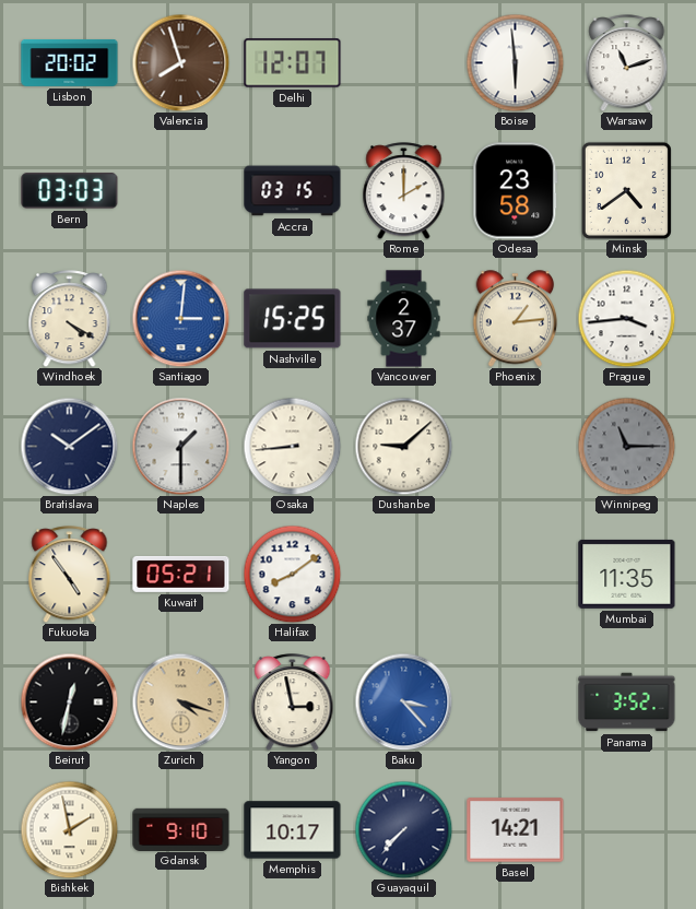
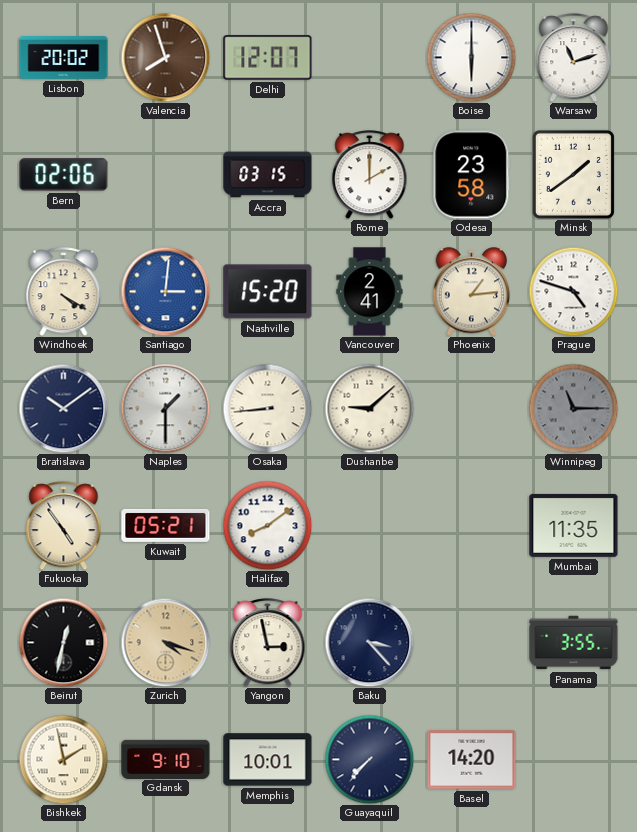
Boise: 5:59 -> 6:00
Bern: 03:03 -> 02:06
Minsk: 4:39 -> 1:39
Nashville: 15:25 -> 15:20
Vancouver: 2:37 -> 2:41
Prague: 3:44 -> 4:48
Baku dial: blue -> navy
Panama: 3:52 -> 3:55
Memphis: 10:17 -> 10:01
Basel: 14:21 -> 14:20
